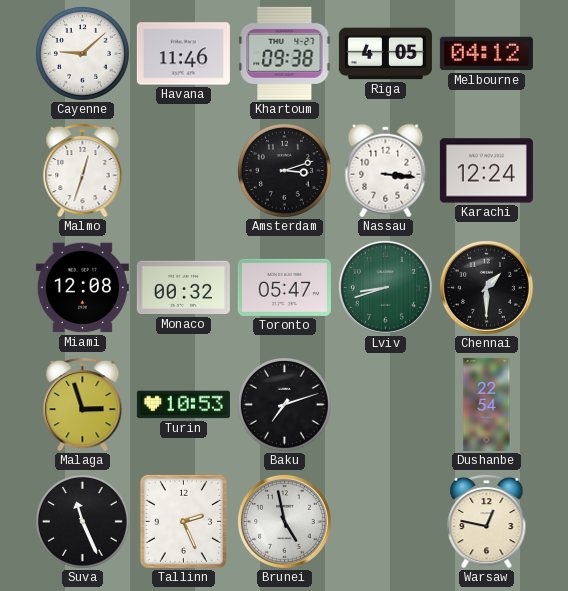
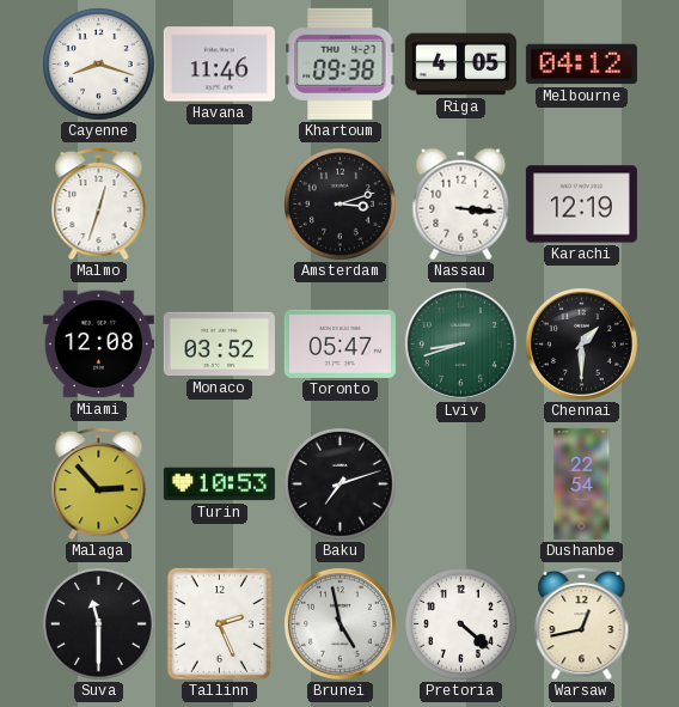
Cayenne: 9:08 -> 8:18
Karachi: 12:24 -> 12:19
Monaco: 00:32 -> 03:52
Malaga: 2:57 -> 2:53
Suva: 11:26 -> 11:30
Pretoria: none -> 4:22
Warsaw: 12:47 -> 12:43
